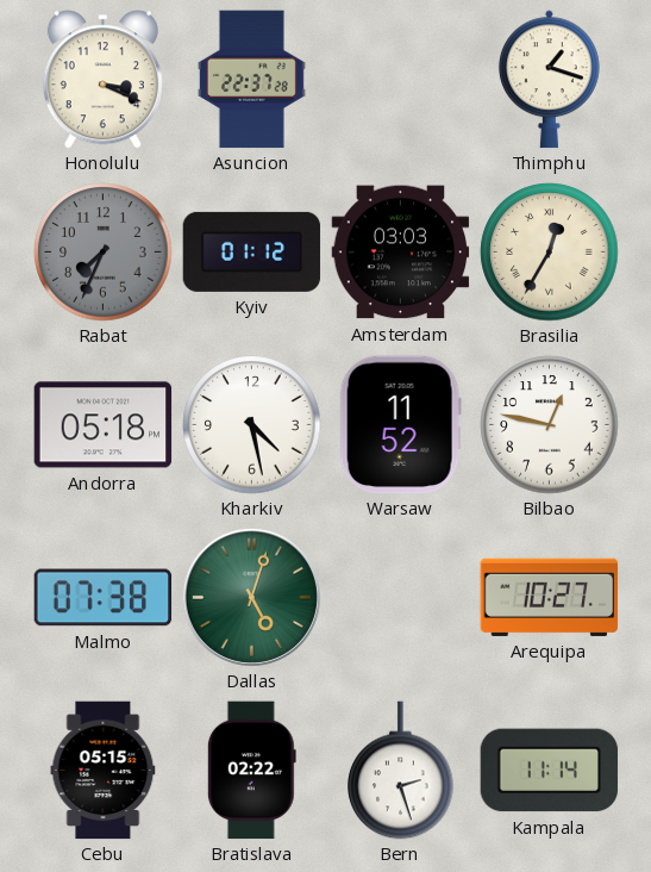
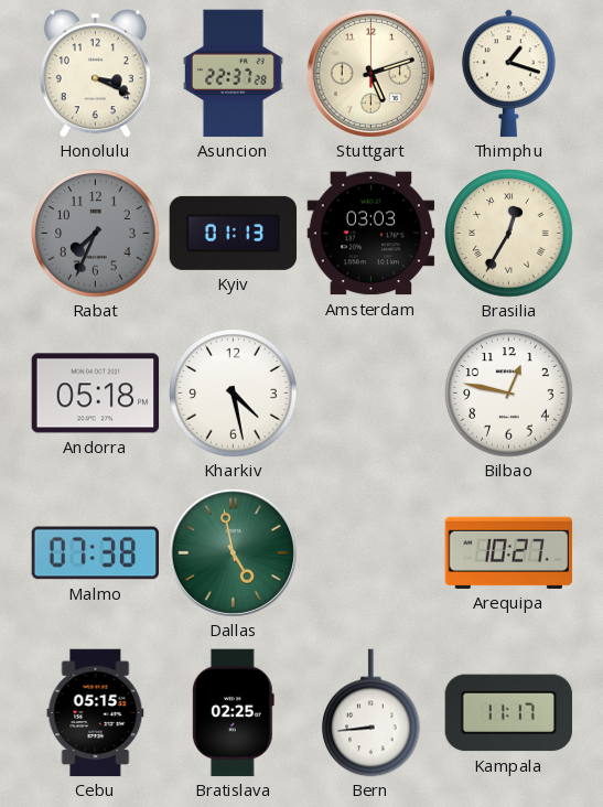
Stuttgart: none -> 5:12
Kyiv: 01:12 -> 01:13
Warsaw: 11:52 -> none
Dallas: 5:03 -> 4:58
Bratislava: 02:22 -> 02:25
Bern: 2:27 -> 8:44
Kampala: 11:14 -> 11:17
